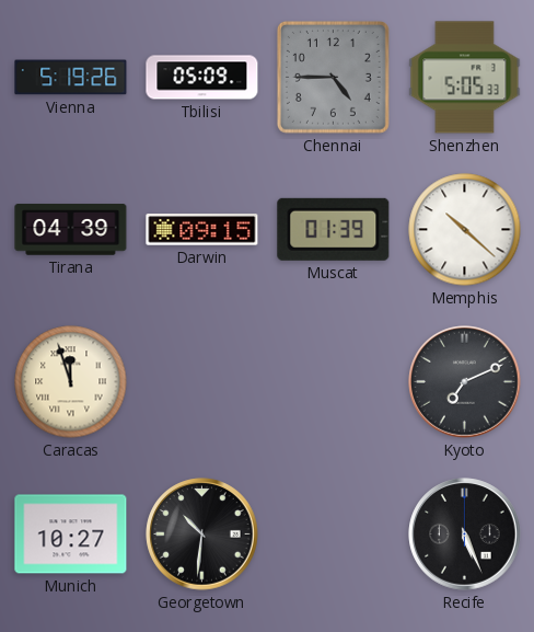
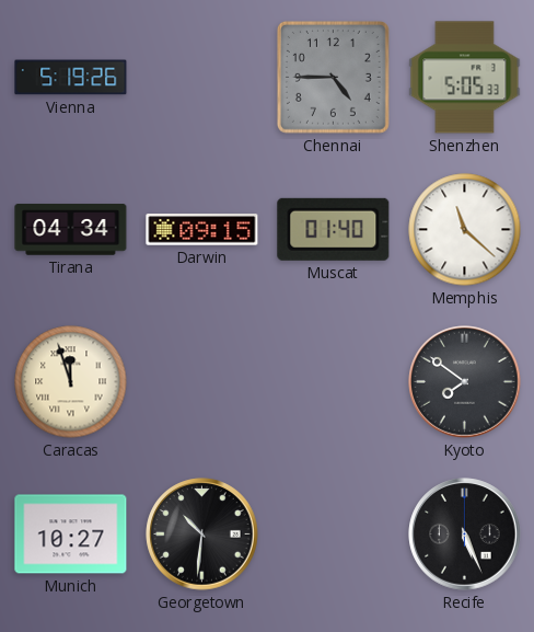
Tbilisi: 05:09 -> none
Tirana: 04:39 -> 04:34
Muscat: 01:39 -> 01:40
Memphis: 10:22 -> 11:22
Kyoto: 7:11 -> 7:51
